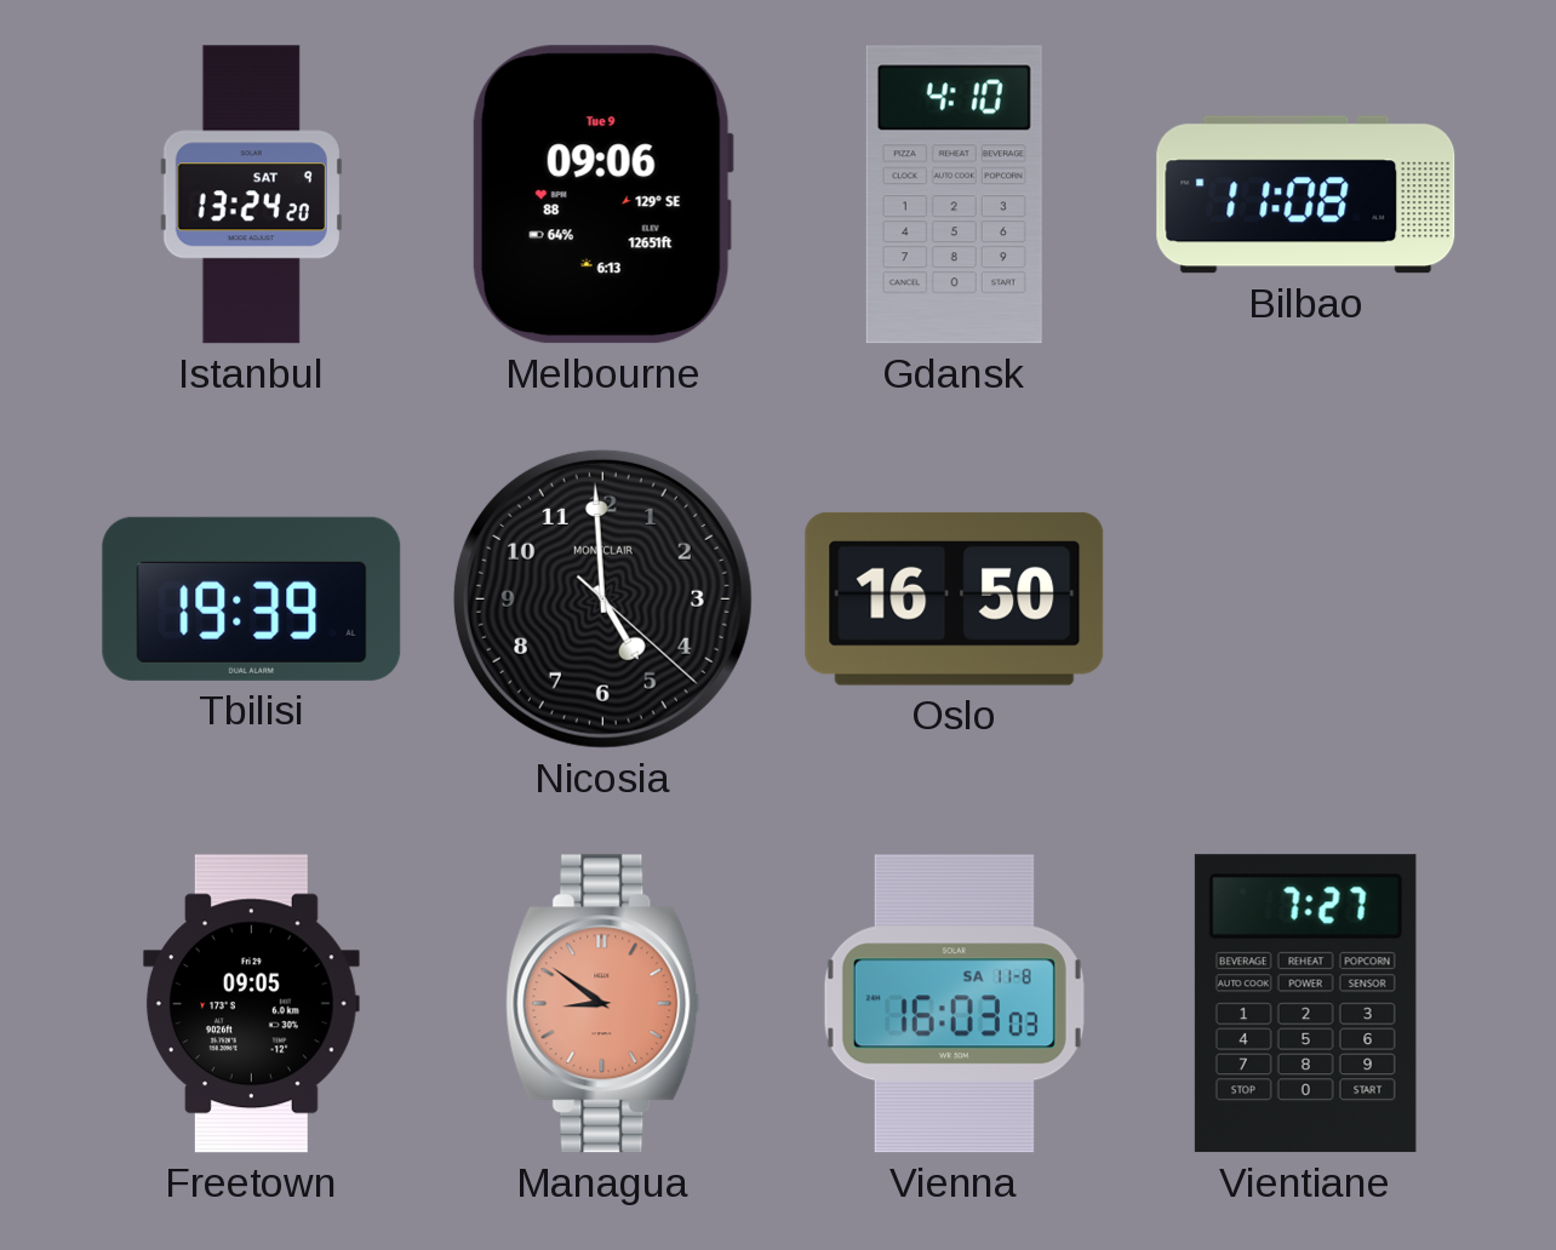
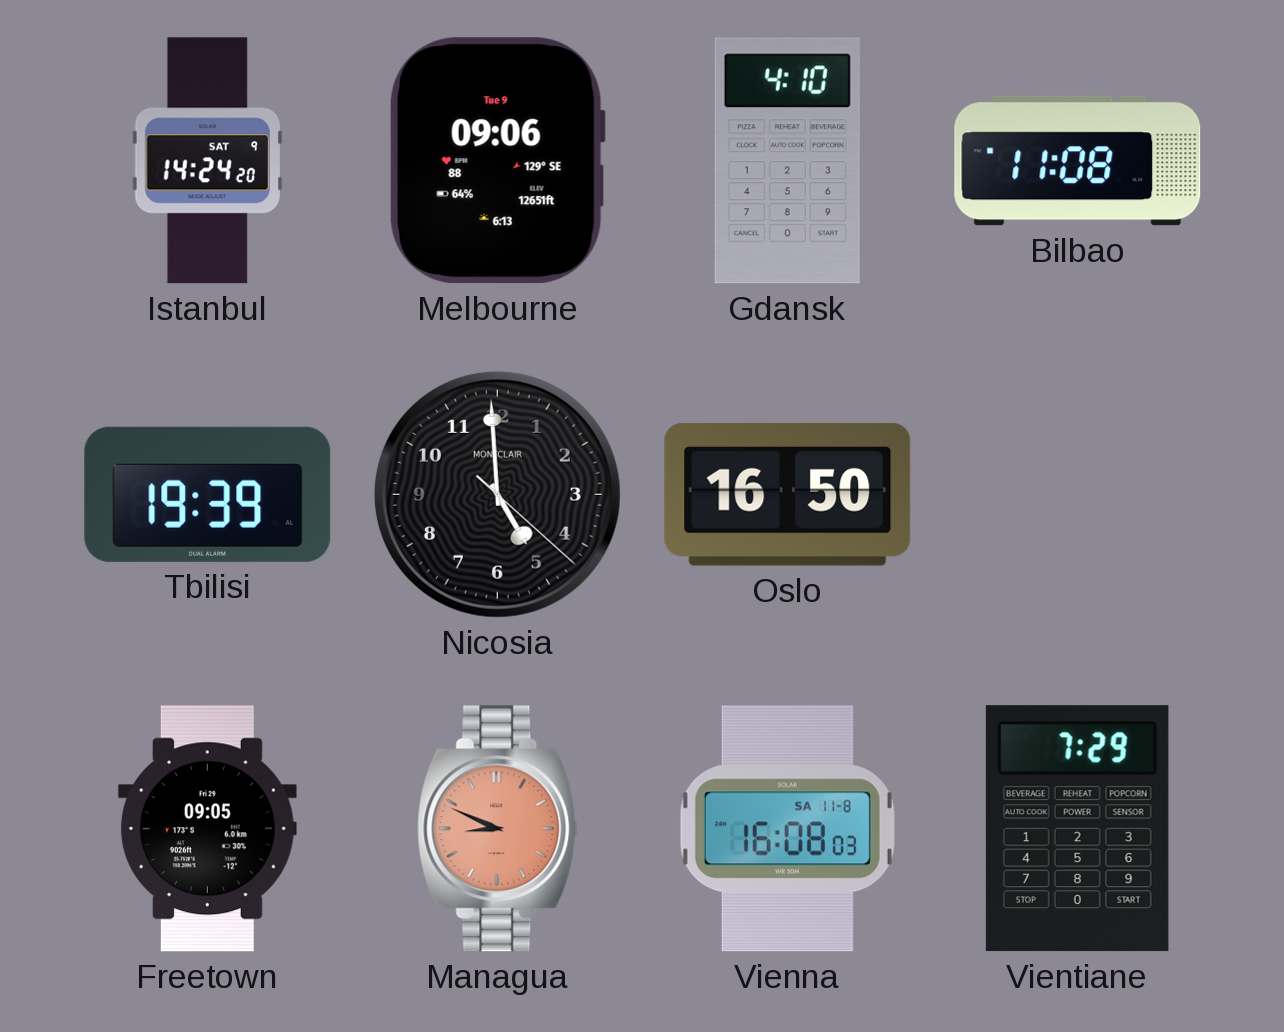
Istanbul: 13:24 -> 14:24
Managua: 8:51 -> 8:49
Vienna: 16:03 -> 16:08
Vientiane: 7:27 -> 7:29
